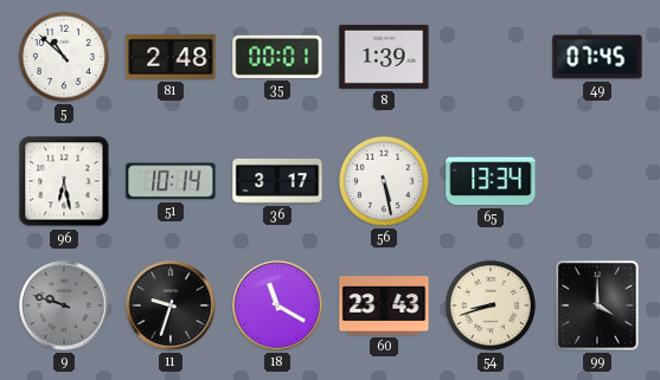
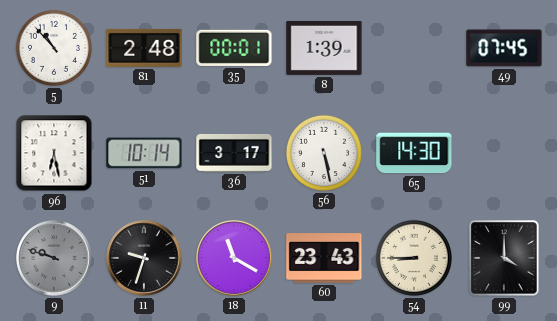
5: 10:52 -> 10:53
65: 13:34 -> 14:30
54: 8:42 -> 8:45
